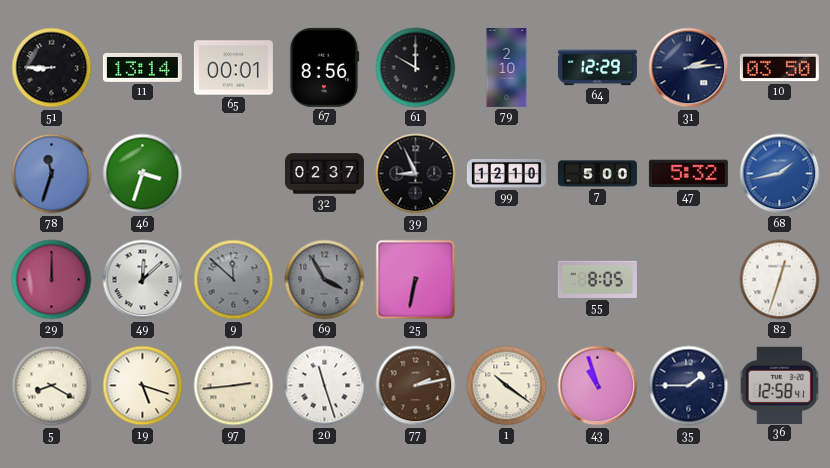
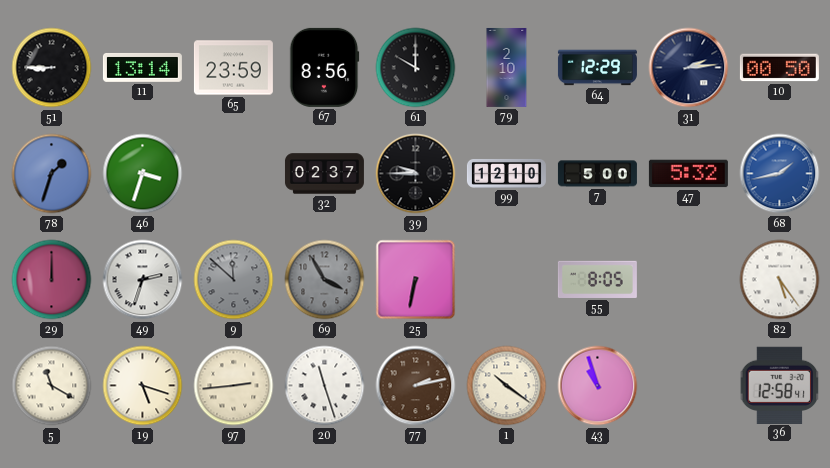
65: 00:01 -> 23:59
10: 03:50 -> 00:50
78: 11:33 -> 1:33
39: 8:56 -> 9:45
49: 12:08 -> 2:33
82: 12:33 -> 5:24
5: 8:20 -> 11:20
35: 1:45 -> none
